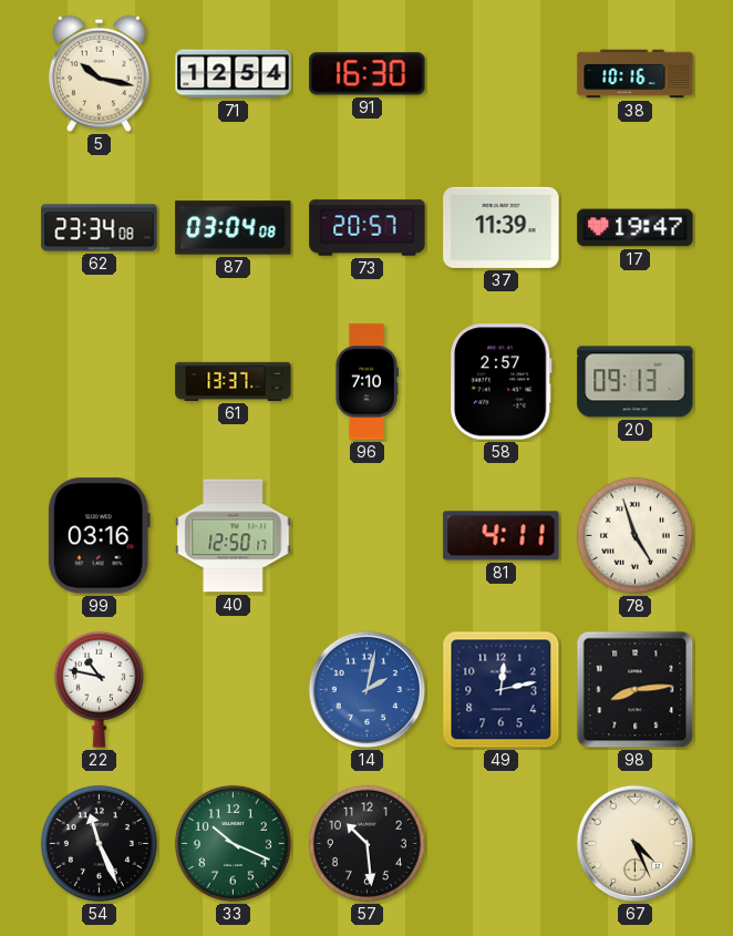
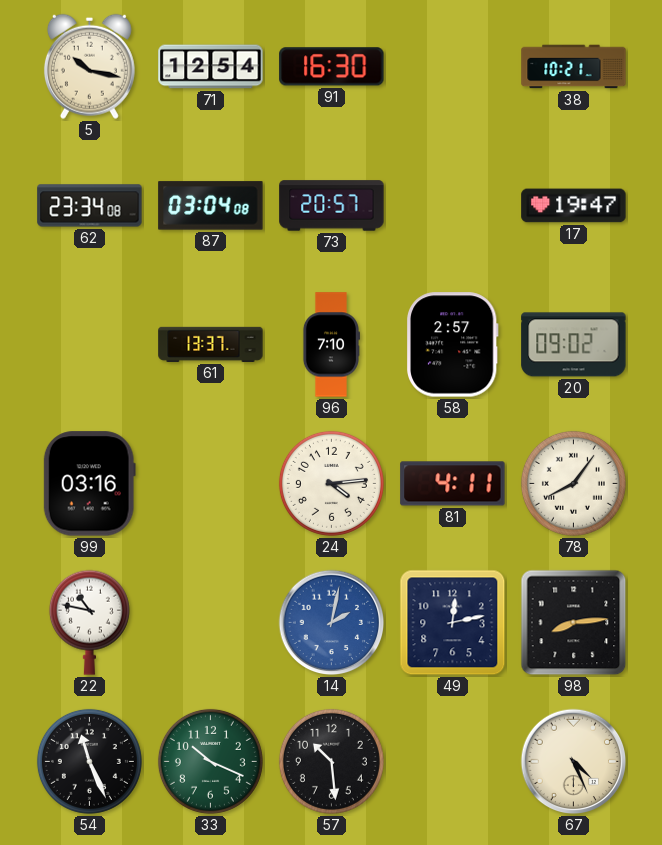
38: 10:16 -> 10:21
37: 11:39 -> none
20: 09:13 -> 09:02
40: 12:50 -> none
24: none -> 4:14
78: 4:57 -> 8:06
